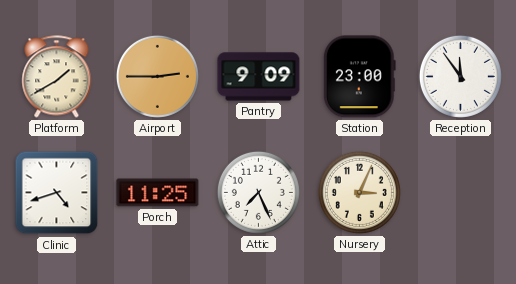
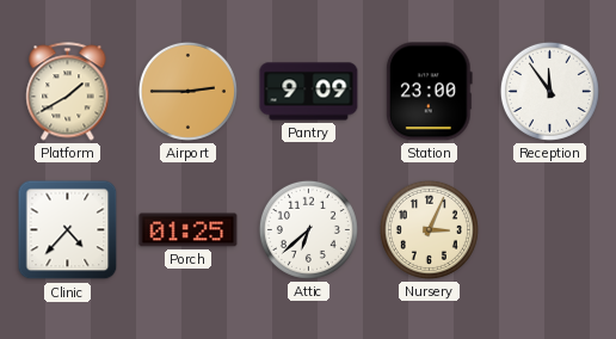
Clinic: 4:42 -> 4:37
Porch: 11:25 -> 01:25
Attic: 7:26 -> 6:38
